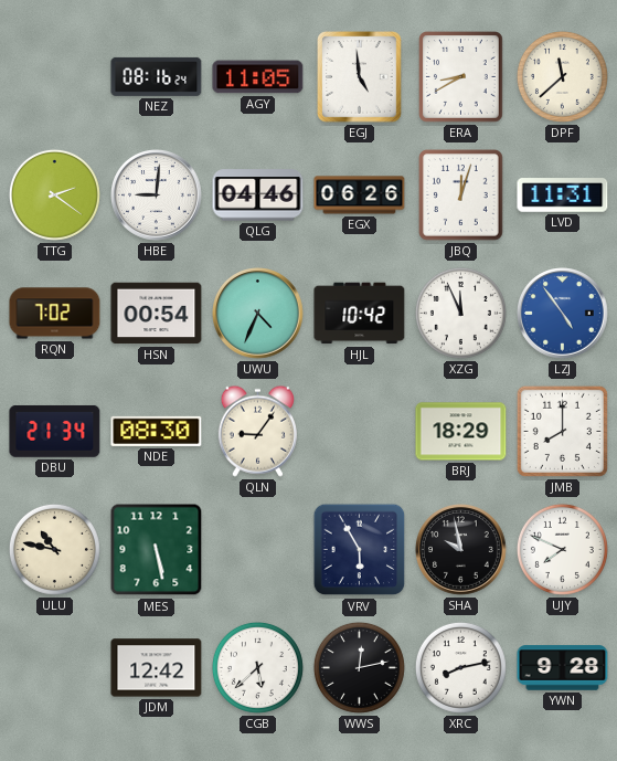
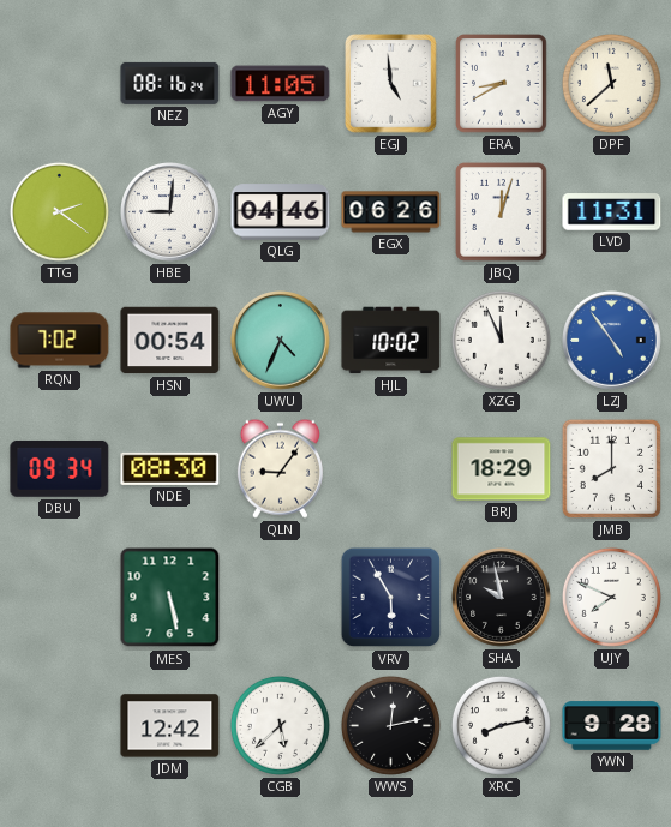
HJL: 10:42 -> 10:02
DBU: 21:34 -> 09:34
ULU: 10:47 -> none
